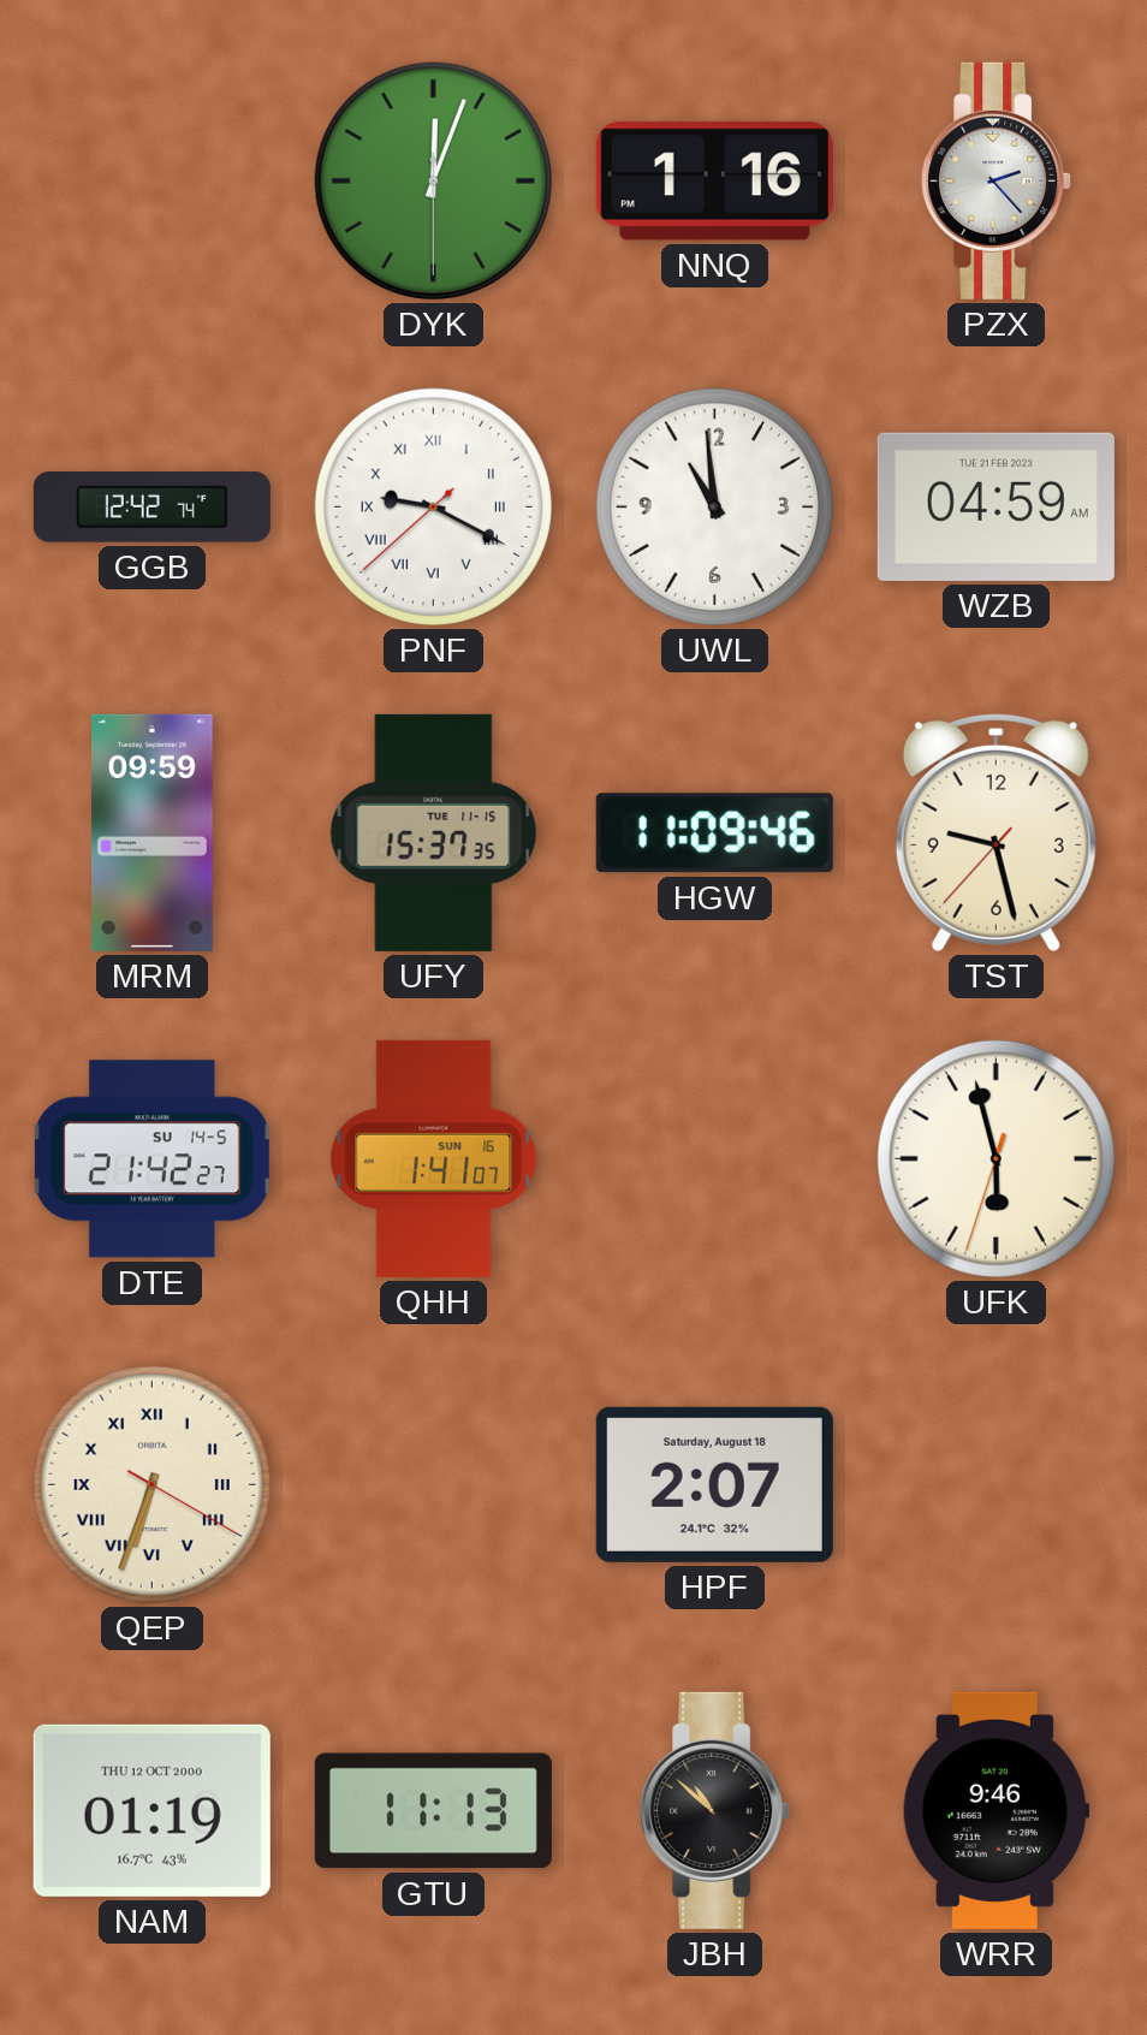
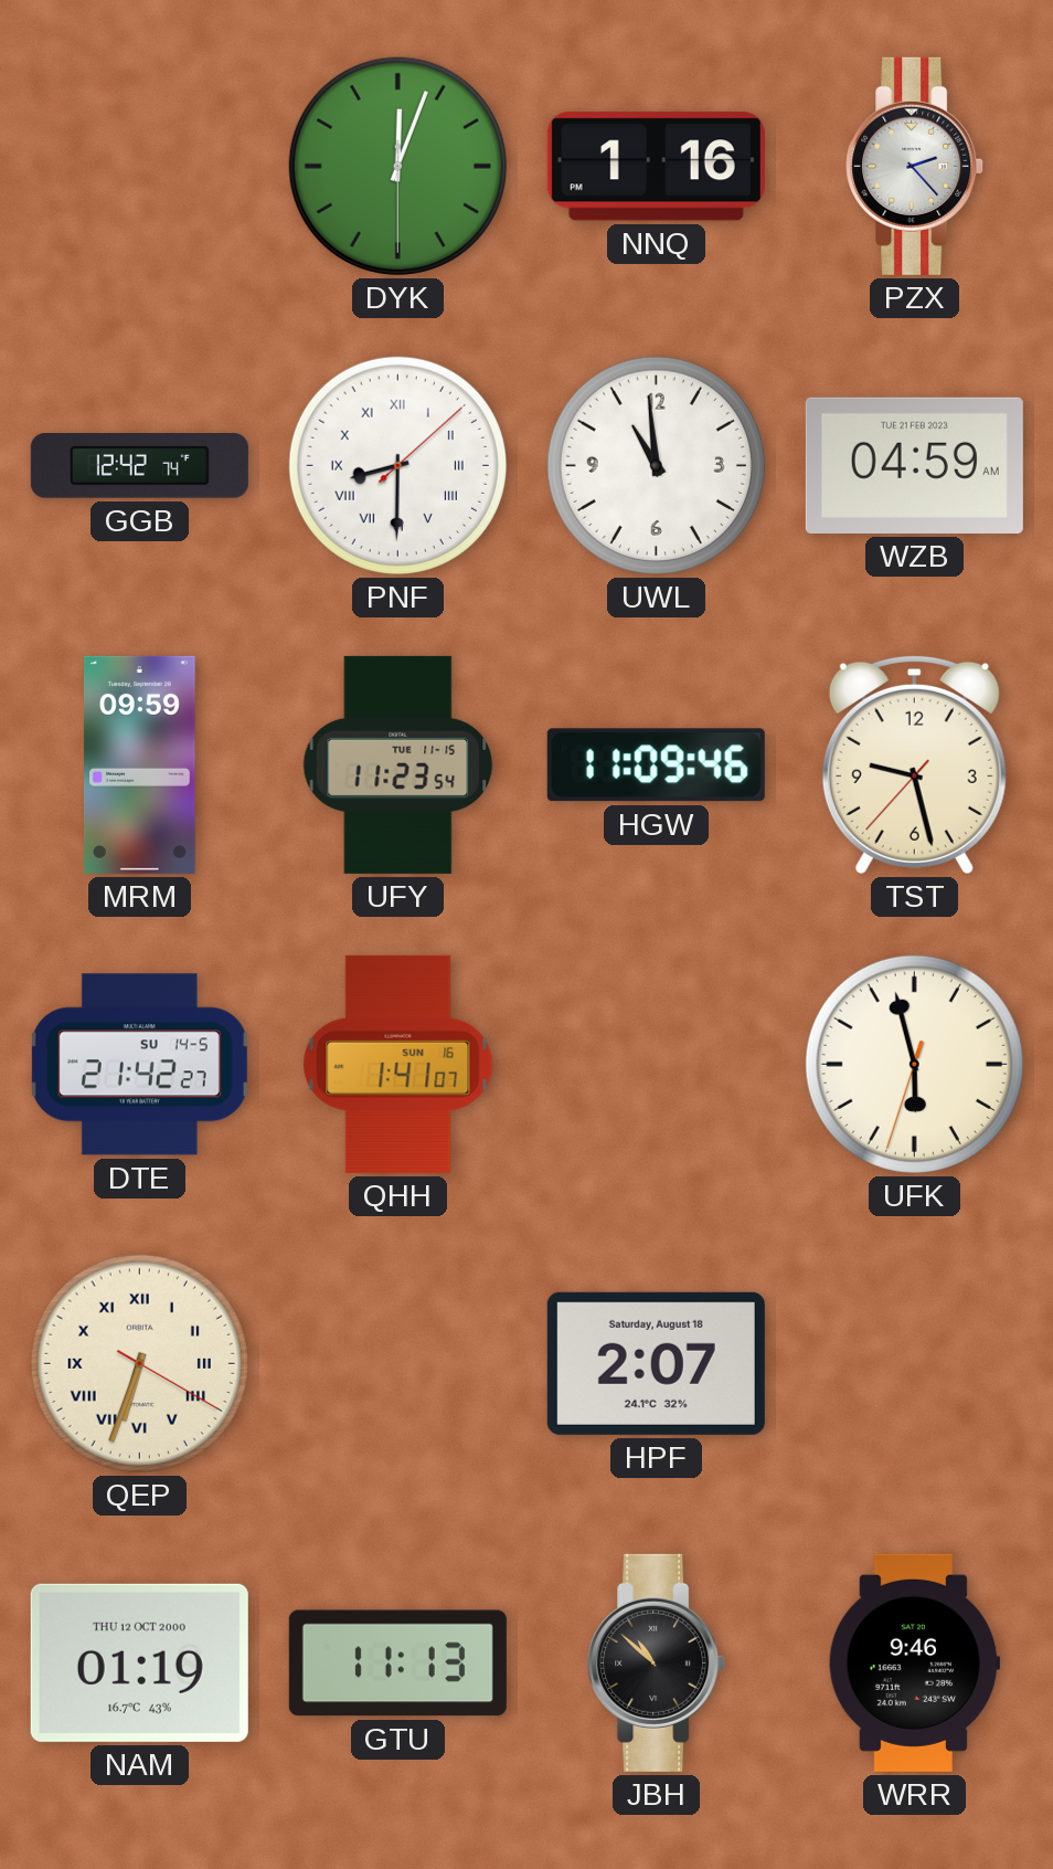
PNF: 9:19 -> 8:30
UFY: 15:37 -> 11:23
